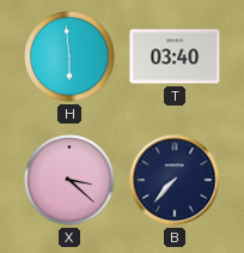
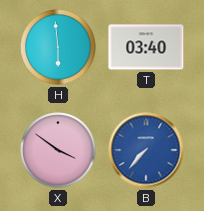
X: 3:22 -> 3:51
B dial: navy -> blue
